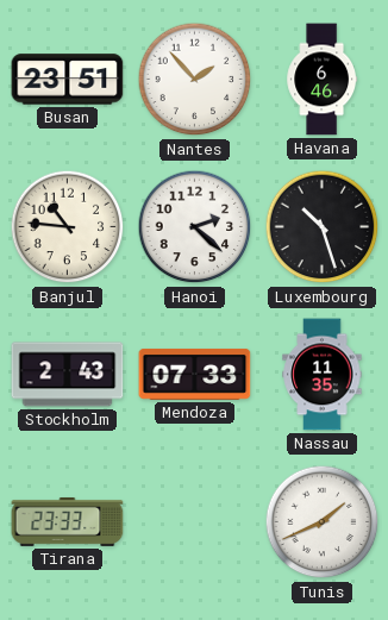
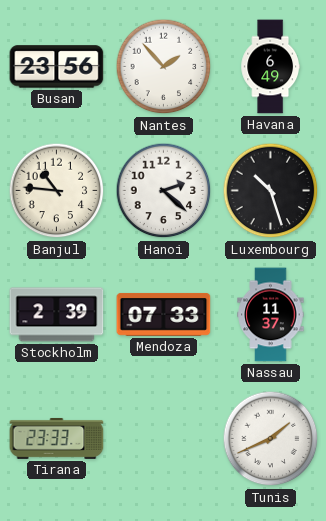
Busan: 23:51 -> 23:56
Havana: 6:46 -> 6:49
Stockholm: 2:43 -> 2:39
Nassau: 11:35 -> 11:37
